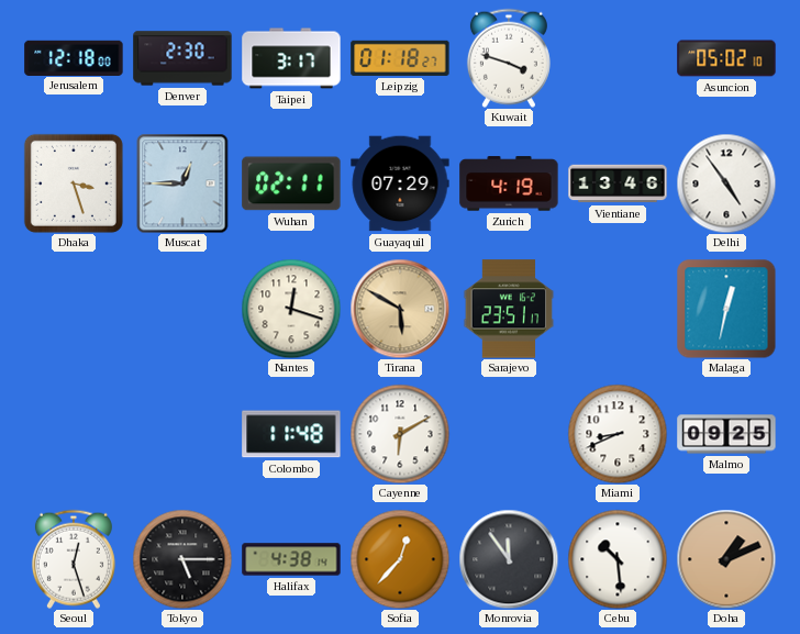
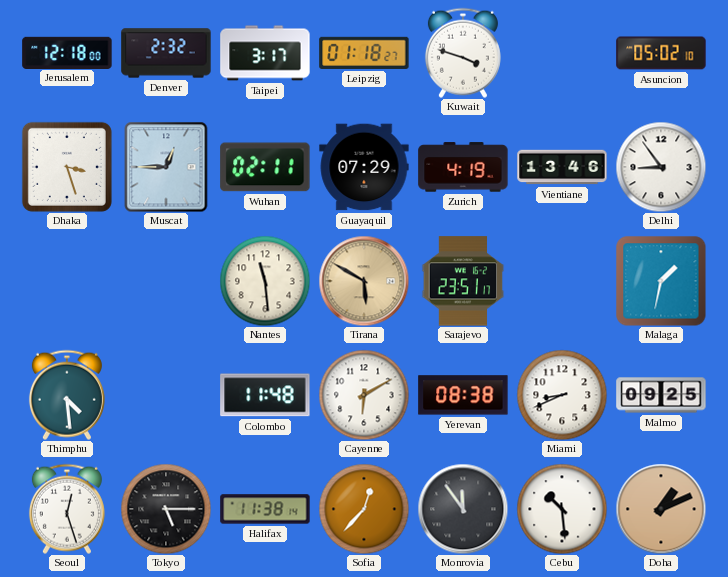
Denver: 2:30 -> 2:32
Delhi: 4:54 -> 8:54
Nantes: 12:18 -> 11:29
Malaga: 12:32 -> 1:32
Thimphu: none -> 4:29
Yerevan: none -> 08:38
Halifax: 4:38 -> 11:38
